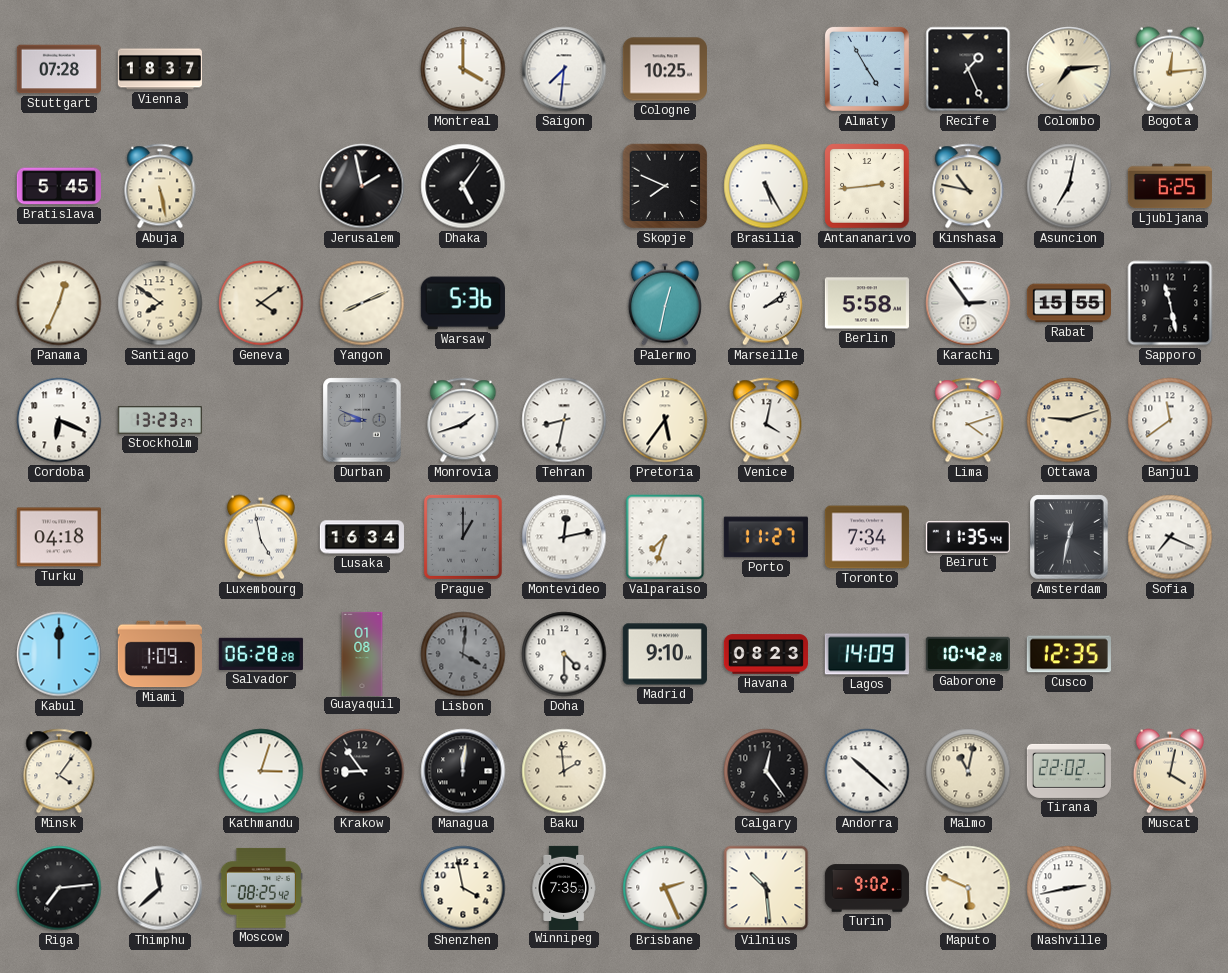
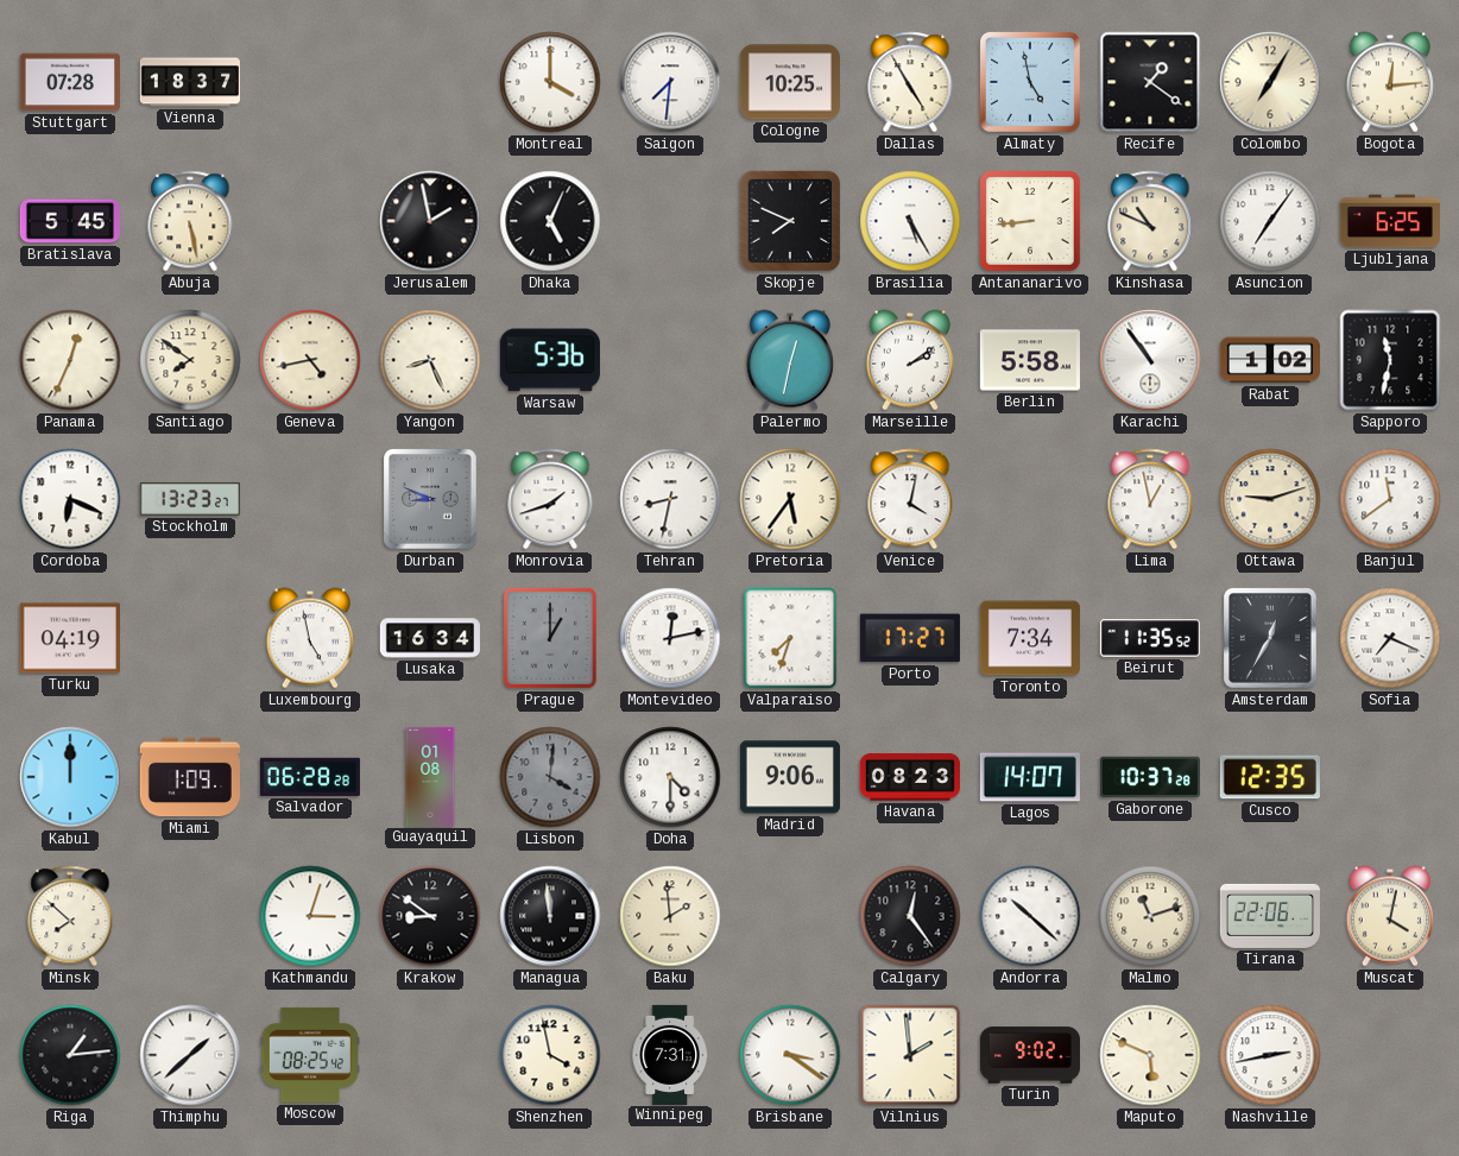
Dallas: none -> 4:55
Almaty: 4:55 -> 4:58
Recife: 1:26 -> 1:21
Colombo: 7:14 -> 7:05
Dhaka: 5:06 -> 5:04
Antananarivo: 2:44 -> 8:44
Kinshasa: 10:47 -> 10:49
Asuncion: 7:02 -> 7:06
Geneva: 4:09 -> 4:43
Yangon: 8:11 -> 8:26
Karachi: 2:54 -> 10:54
Rabat: 15:55 -> 1:02
Sapporo: 11:28 -> 11:32
Lima: 4:12 -> 12:58
Turku: 04:18 -> 04:19
Porto: 11:27 -> 17:27
Beirut: 11:35:44 -> 11:35:52
Amsterdam: 12:32 -> 12:35
Madrid: 9:10 -> 9:06
Lagos: 14:09 -> 14:07
Gaborone: 10:42 -> 10:37
Minsk: 4:06 -> 7:52
Krakow: 8:54 -> 8:51
Managua: 12:01 -> 11:59
Malmo: 11:02 -> 11:12
Tirana: 22:02 -> 22:06
Riga: 7:14 -> 1:14
Thimphu: 11:38 -> 1:38
Winnipeg: 7:35 -> 7:31
Brisbane: 2:26 -> 3:21
Vilnius: 10:29 -> 1:59
